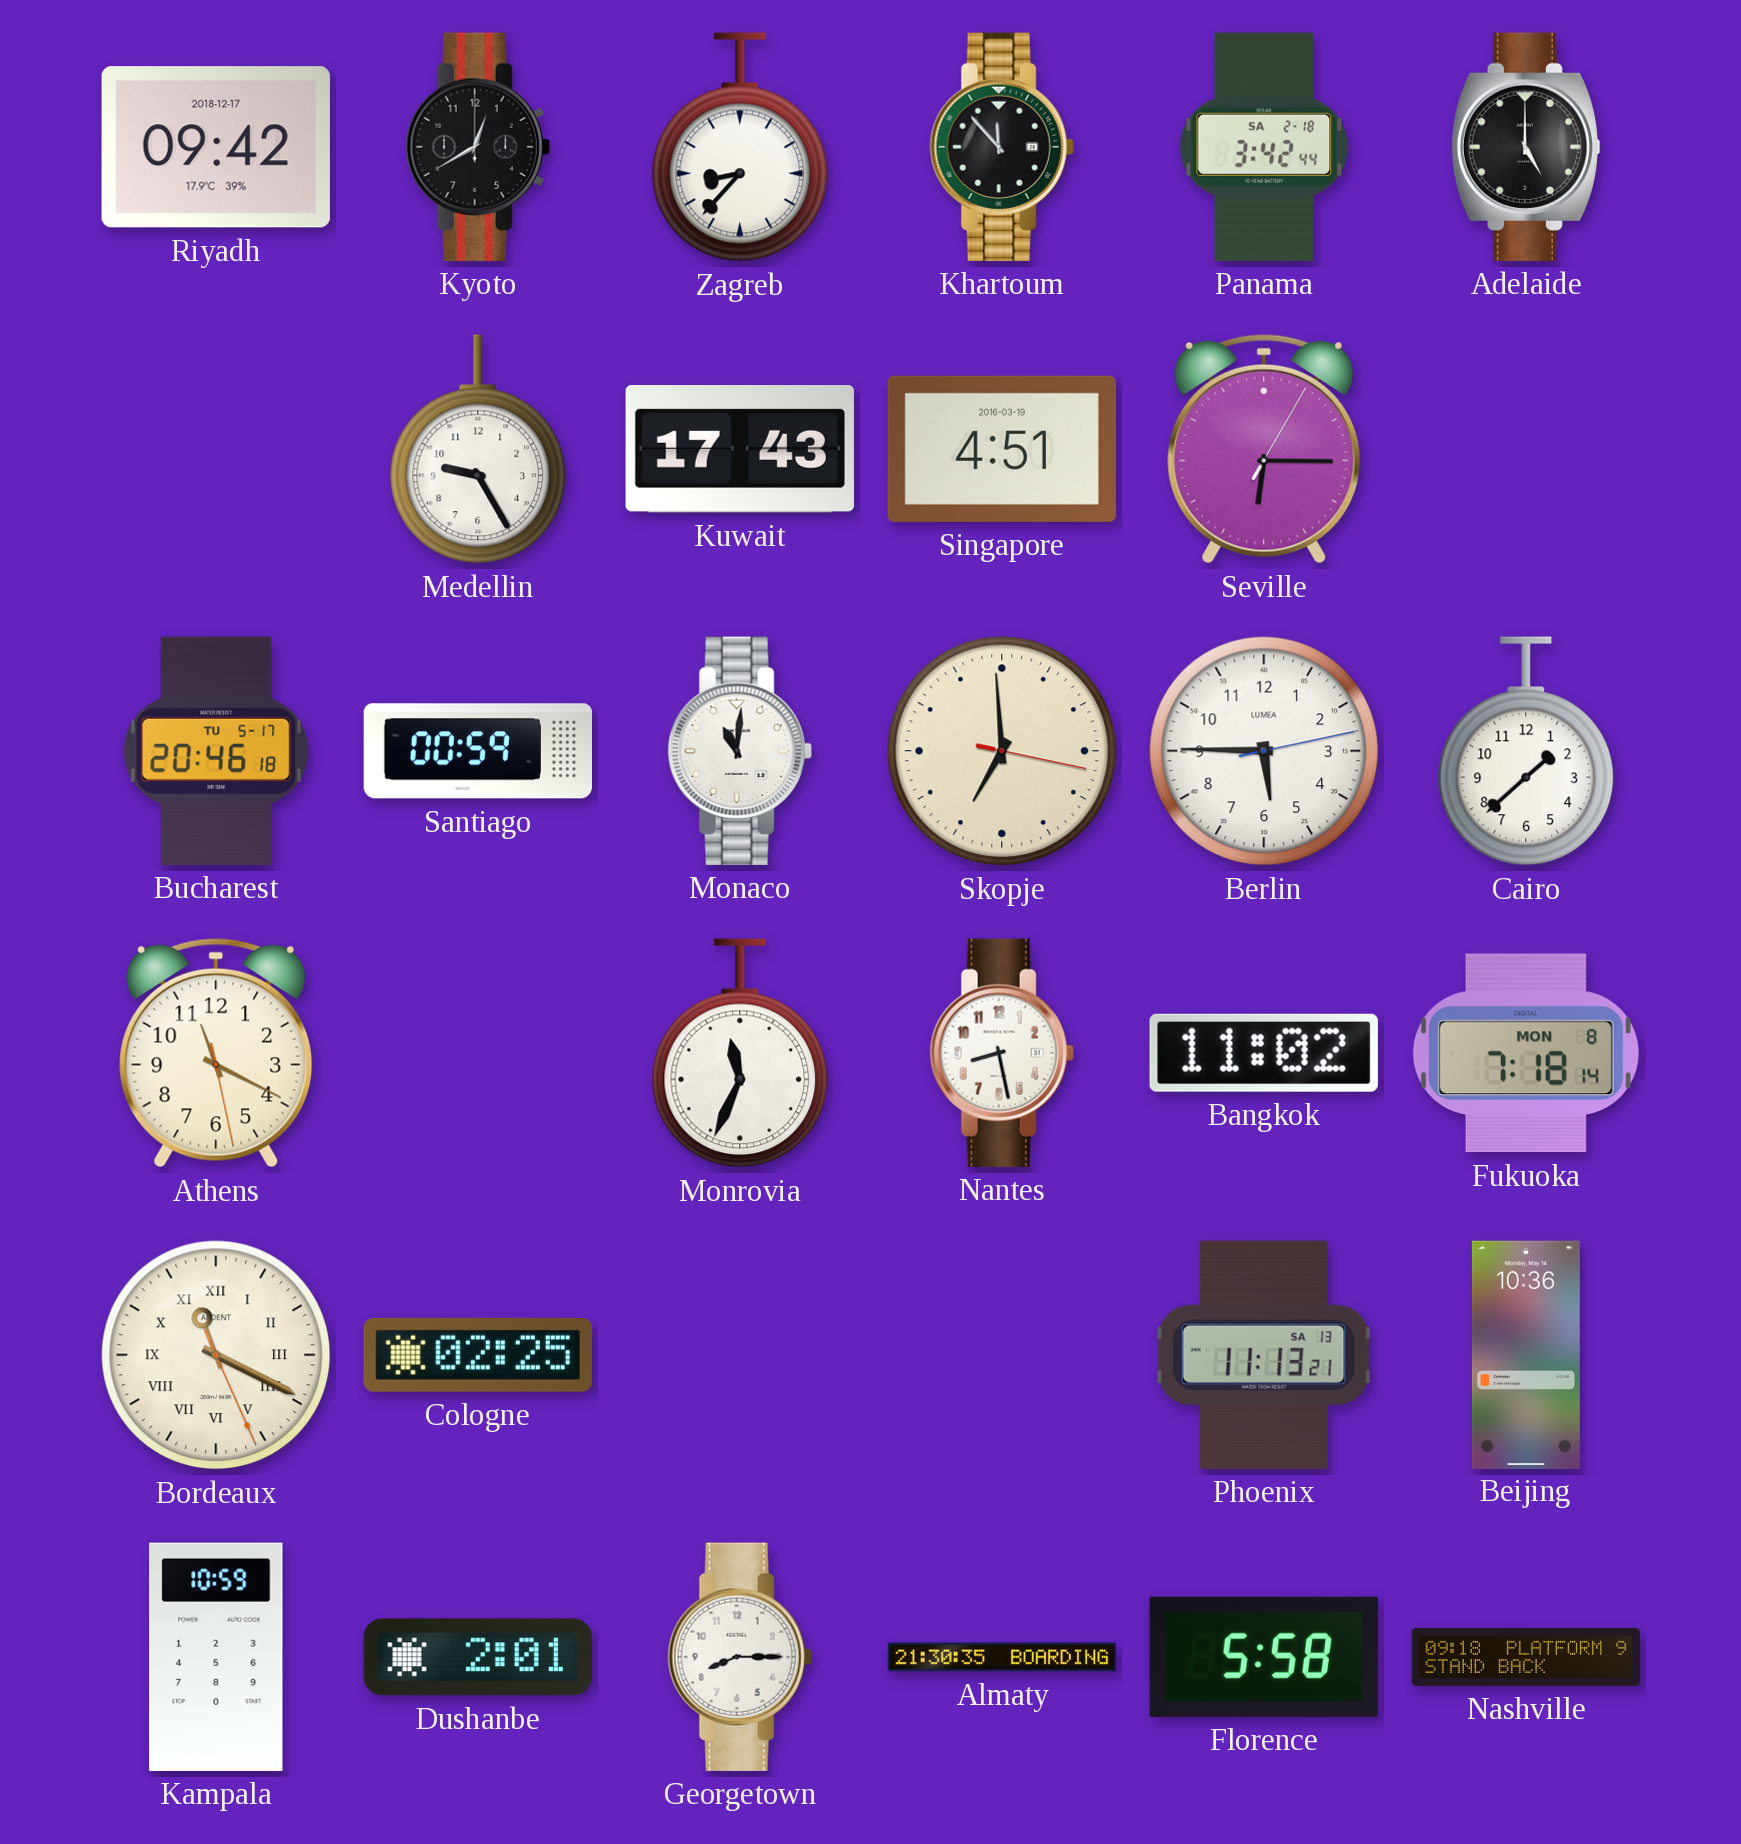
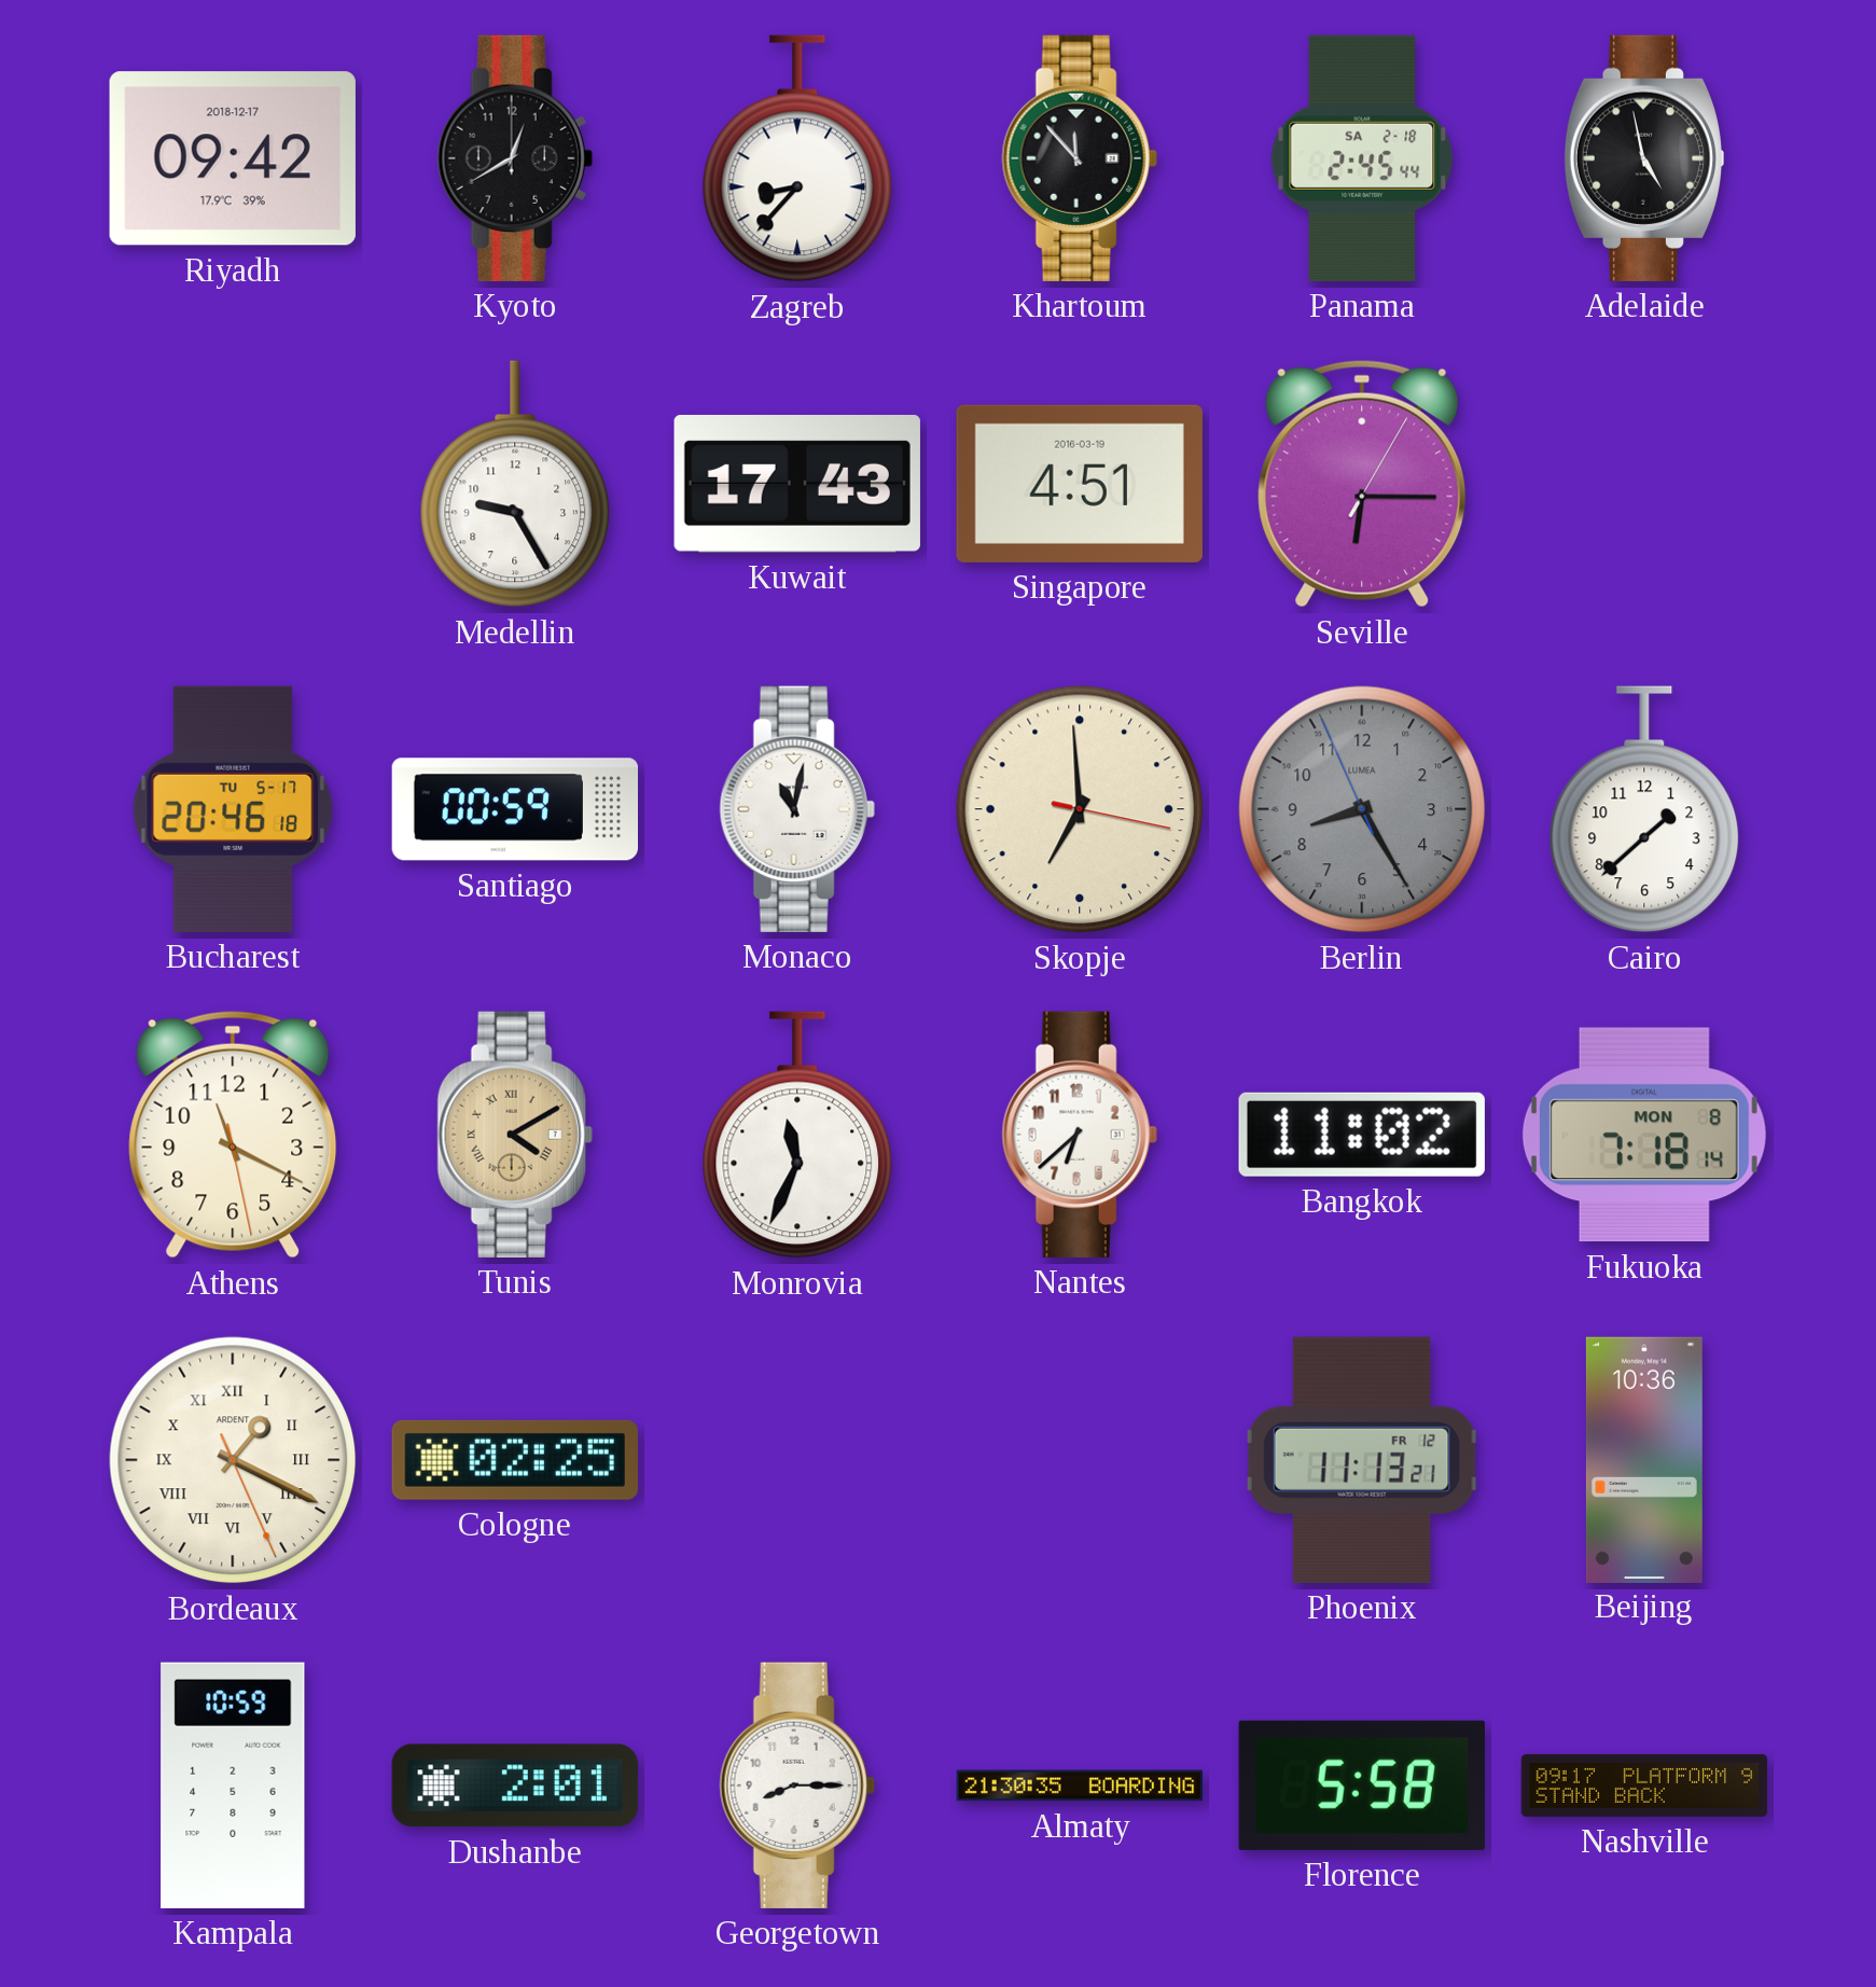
Panama: 3:42 -> 2:45
Adelaide: 5:00 -> 4:58
Monaco: 11:01 -> 11:02
Berlin: 5:45 -> 8:24
Berlin dial: white -> grey
Tunis: none -> 4:10
Nantes: 8:28 -> 6:38
Bordeaux: 11:19 -> 1:19
Phoenix date: SA 13 -> FR 12
Nashville: 09:18 -> 09:17
